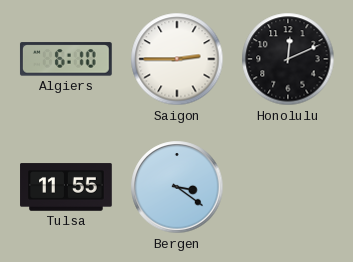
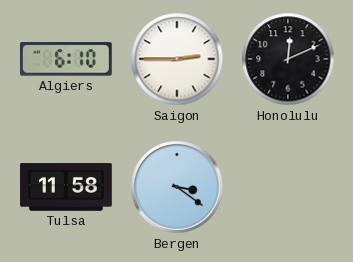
Tulsa: 11:55 -> 11:58
